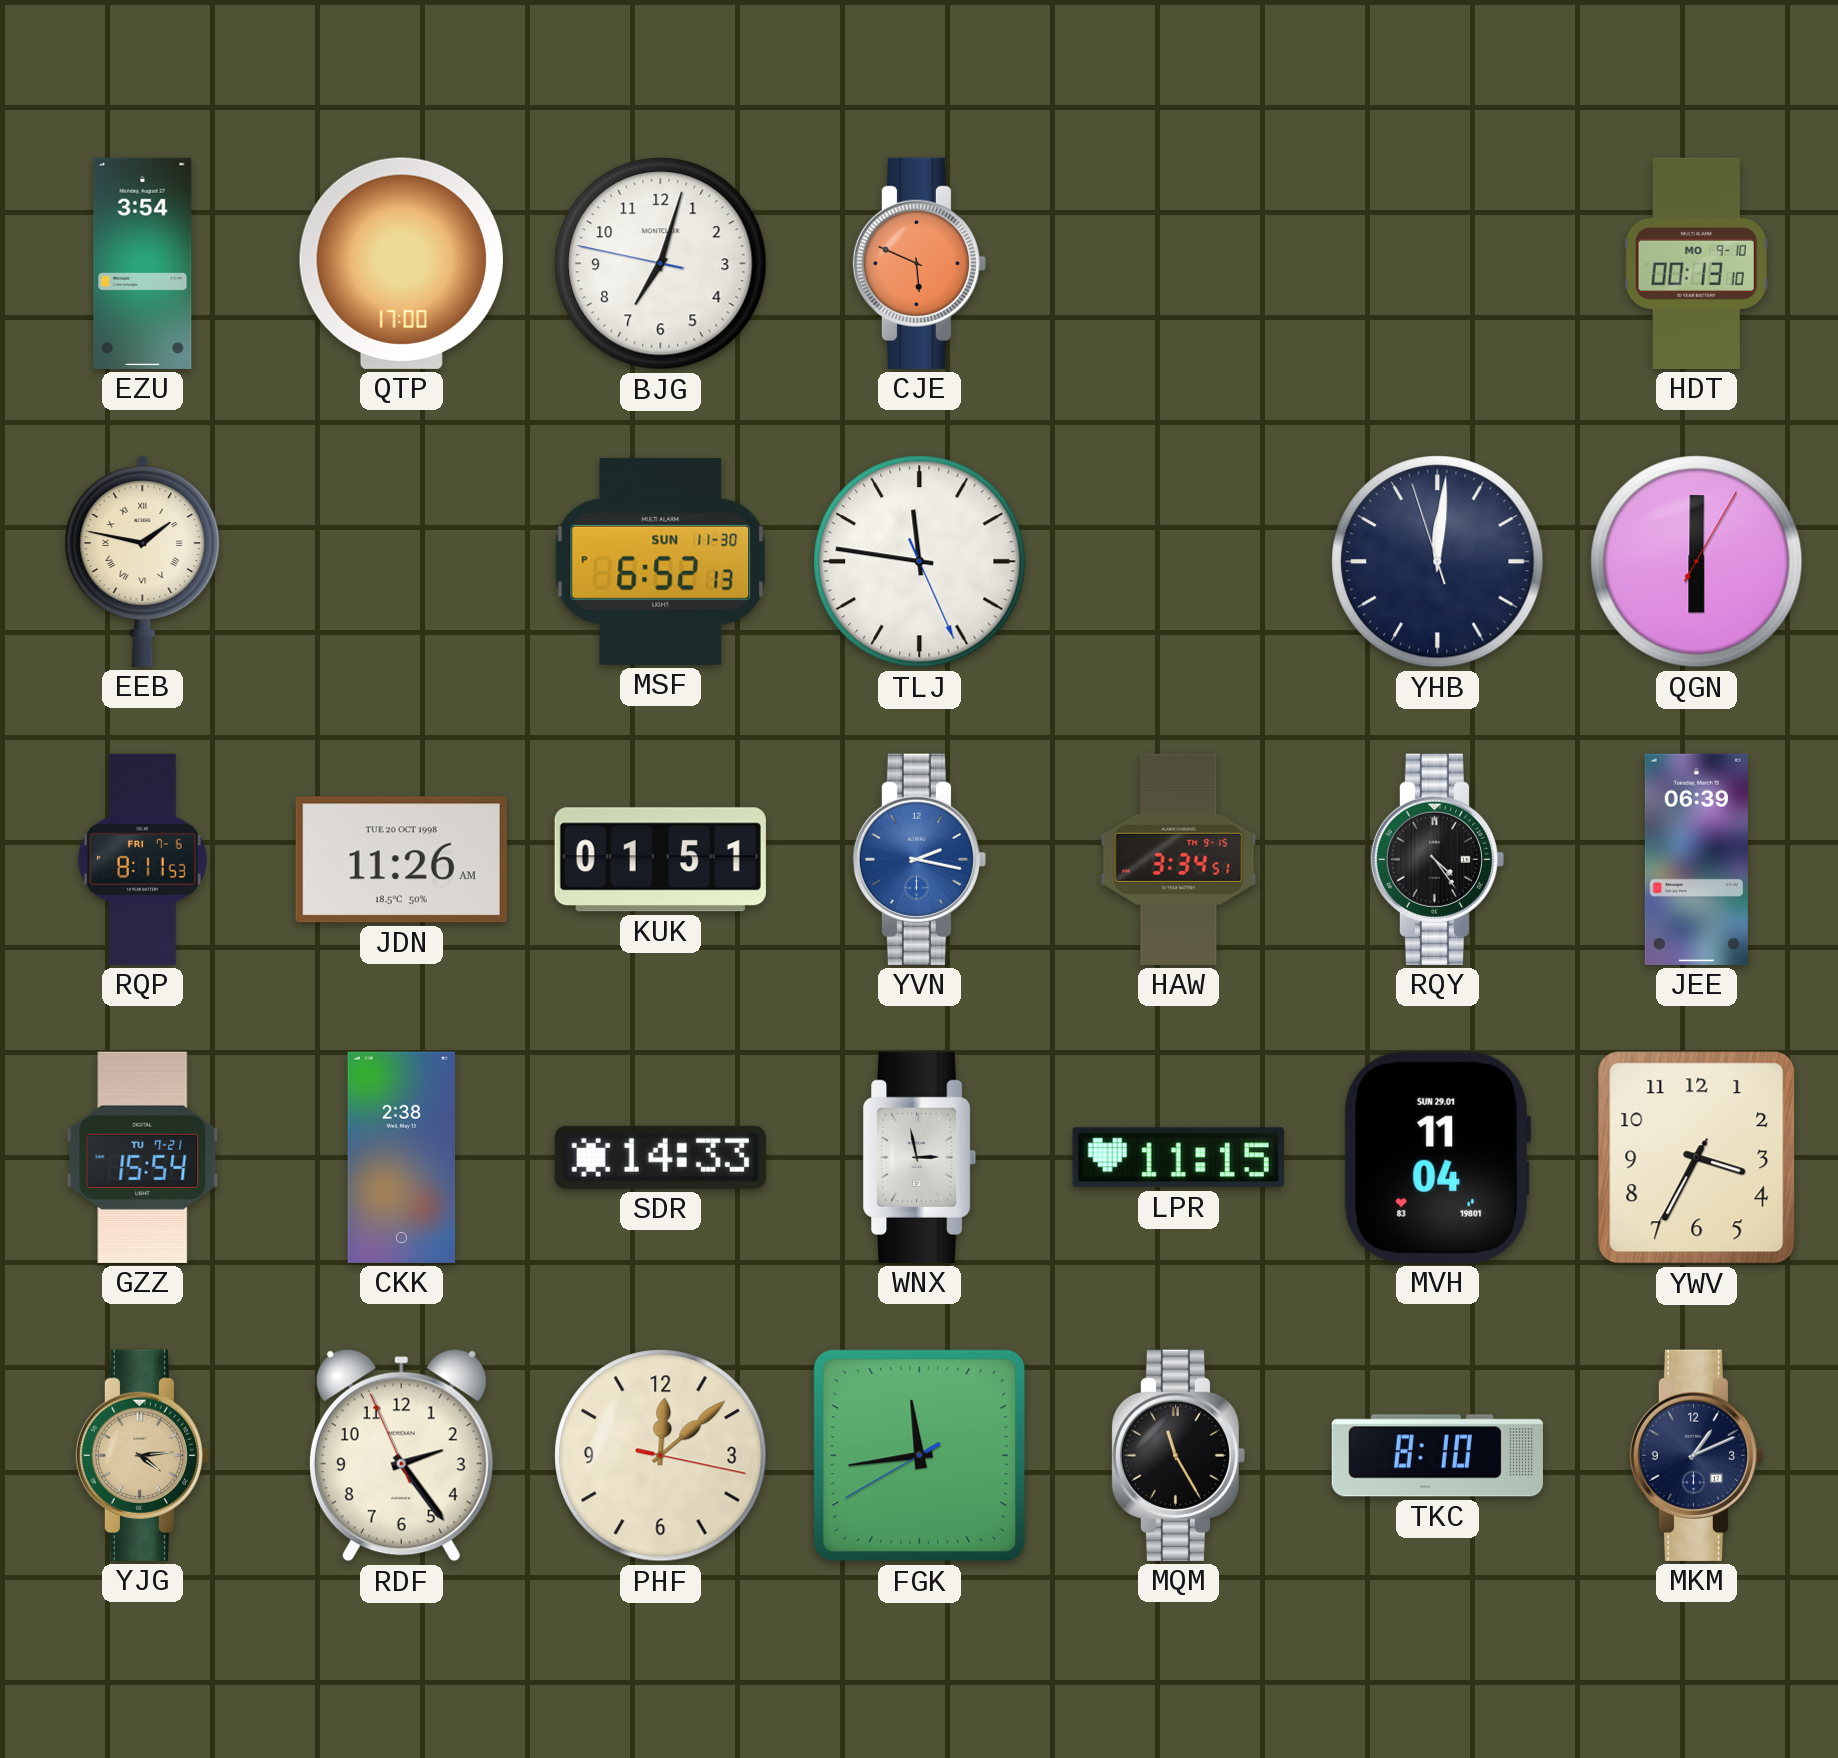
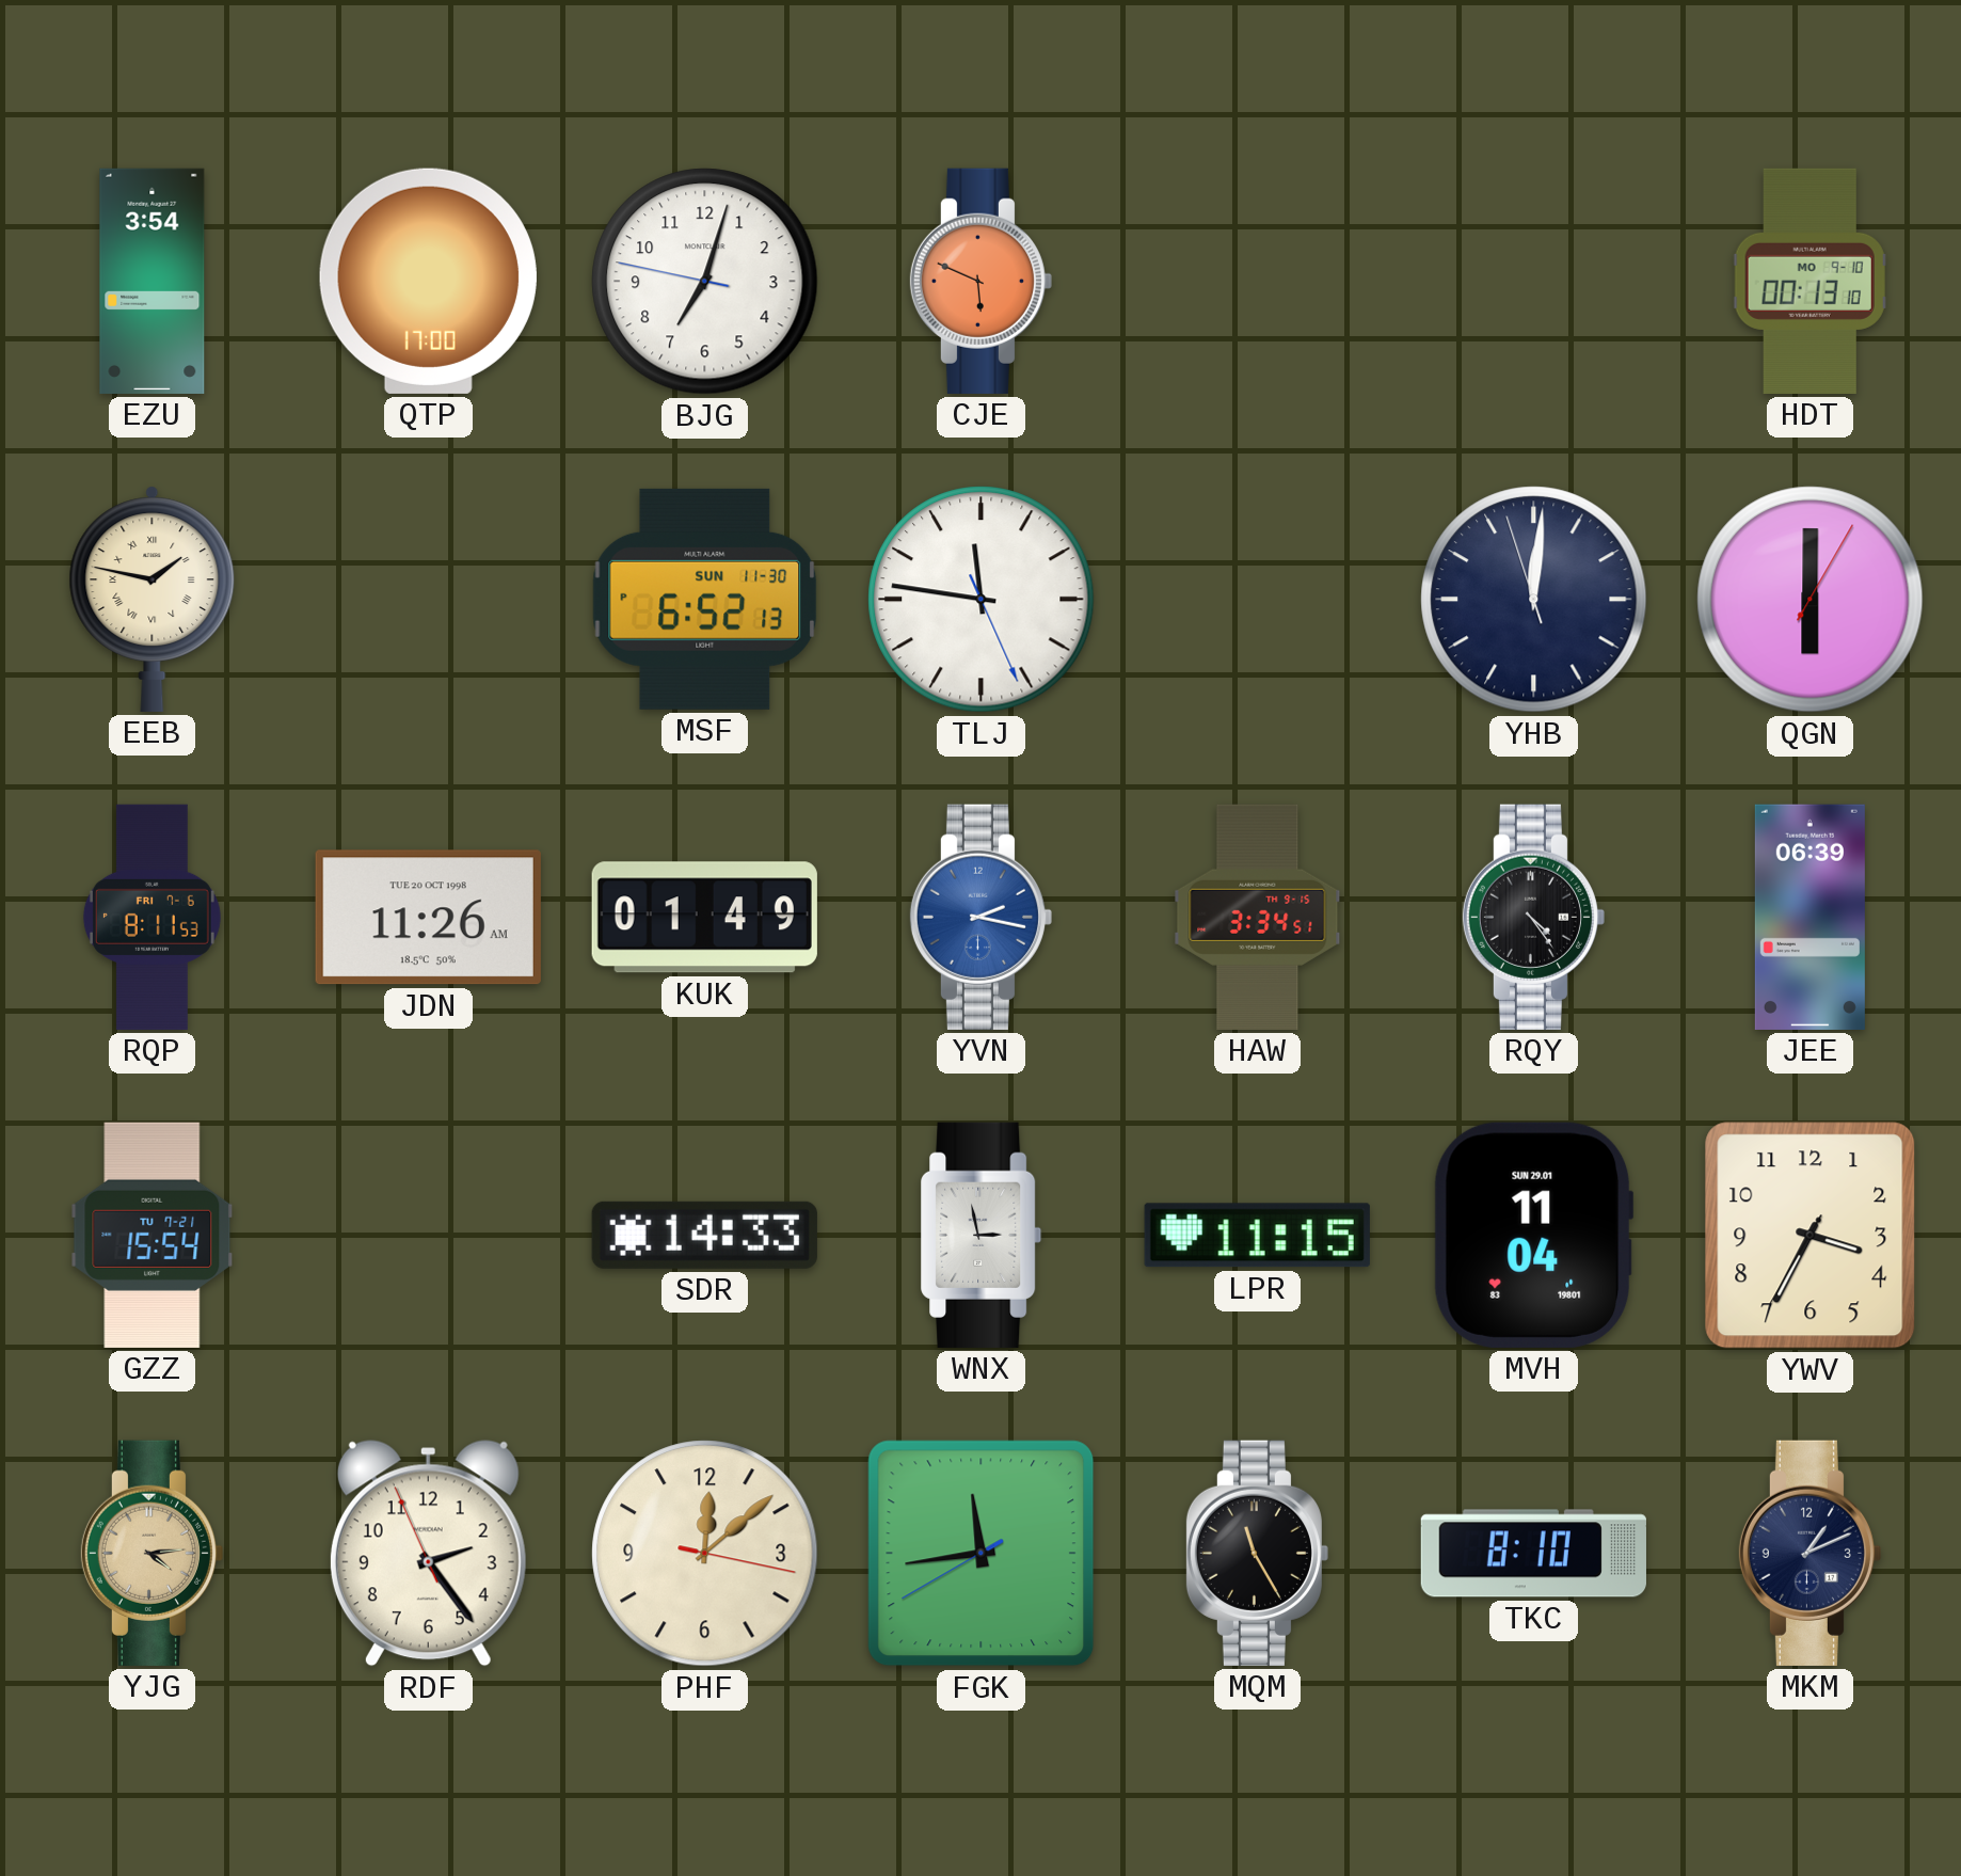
KUK: 01:51 -> 01:49
CKK: 2:38 -> none
